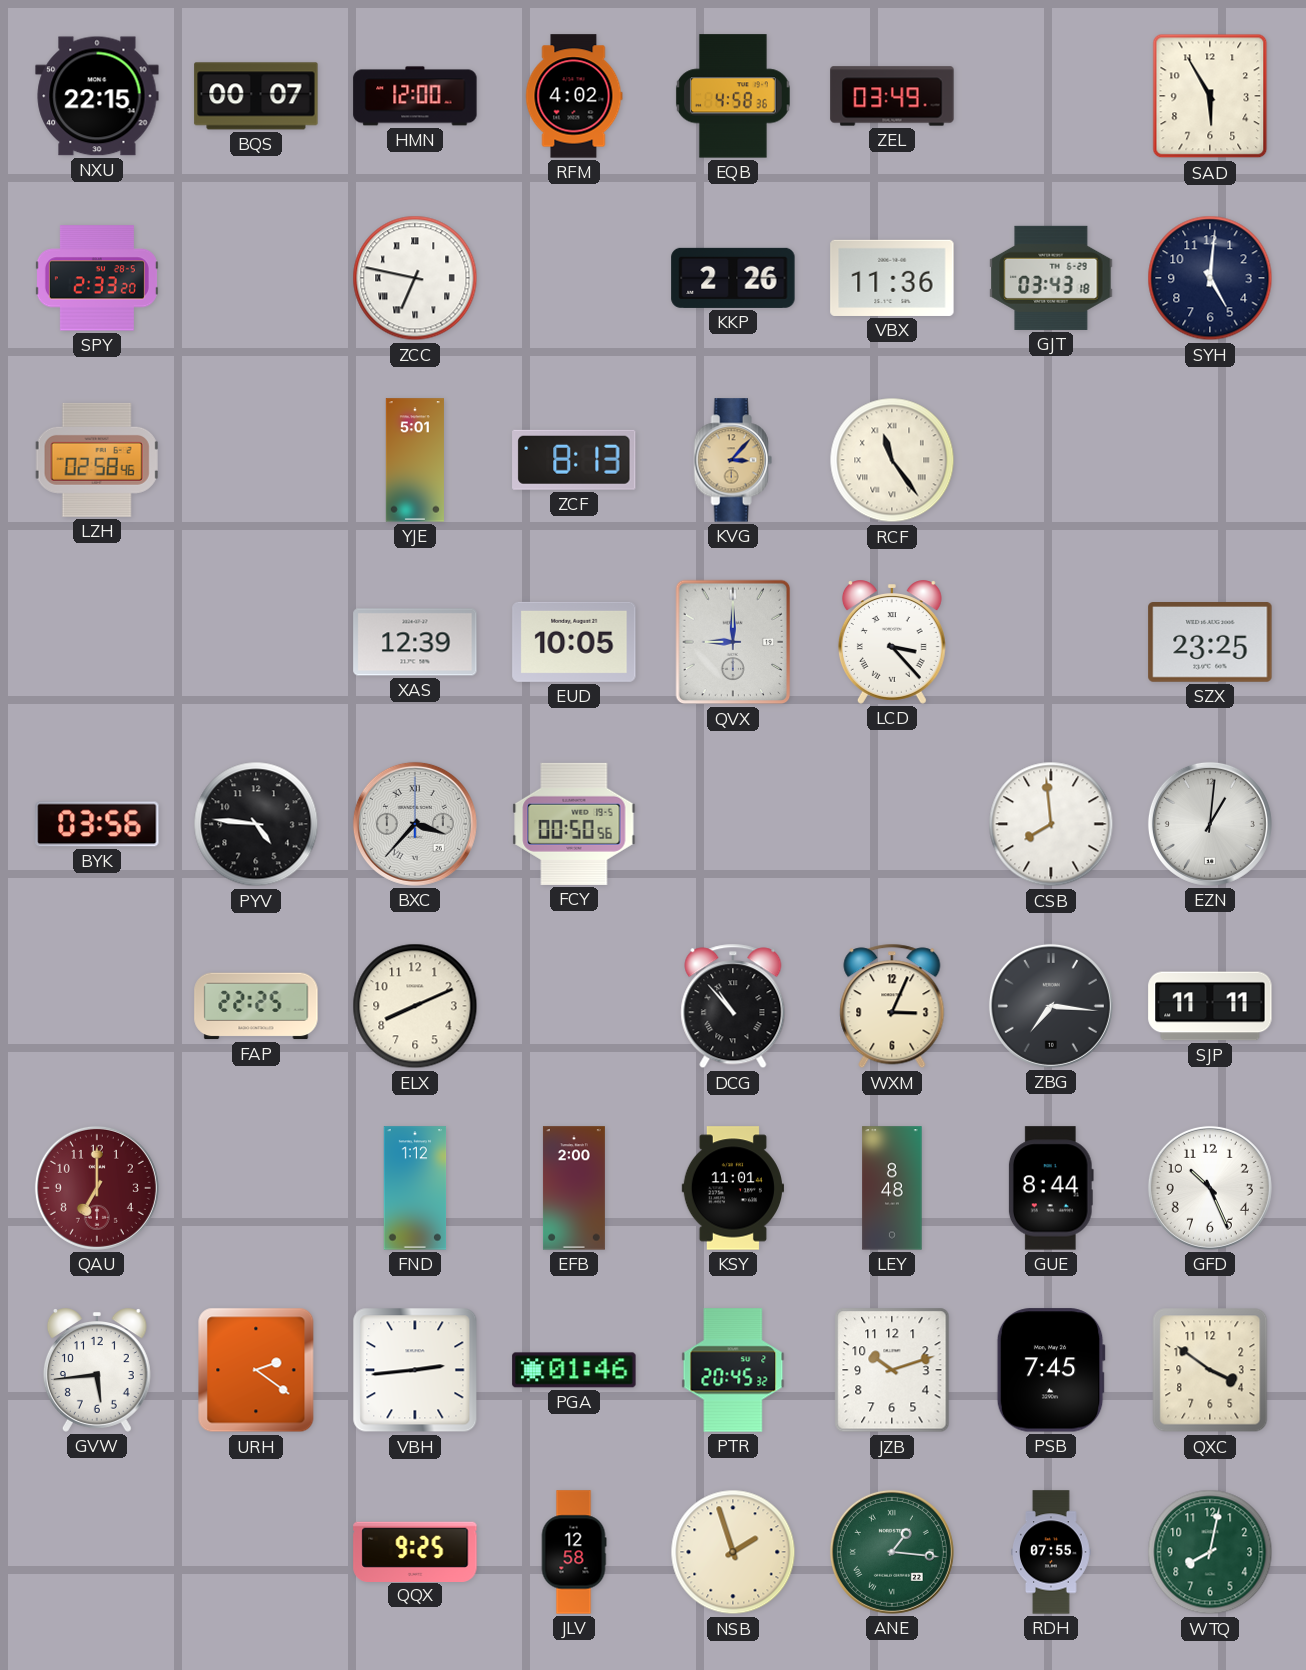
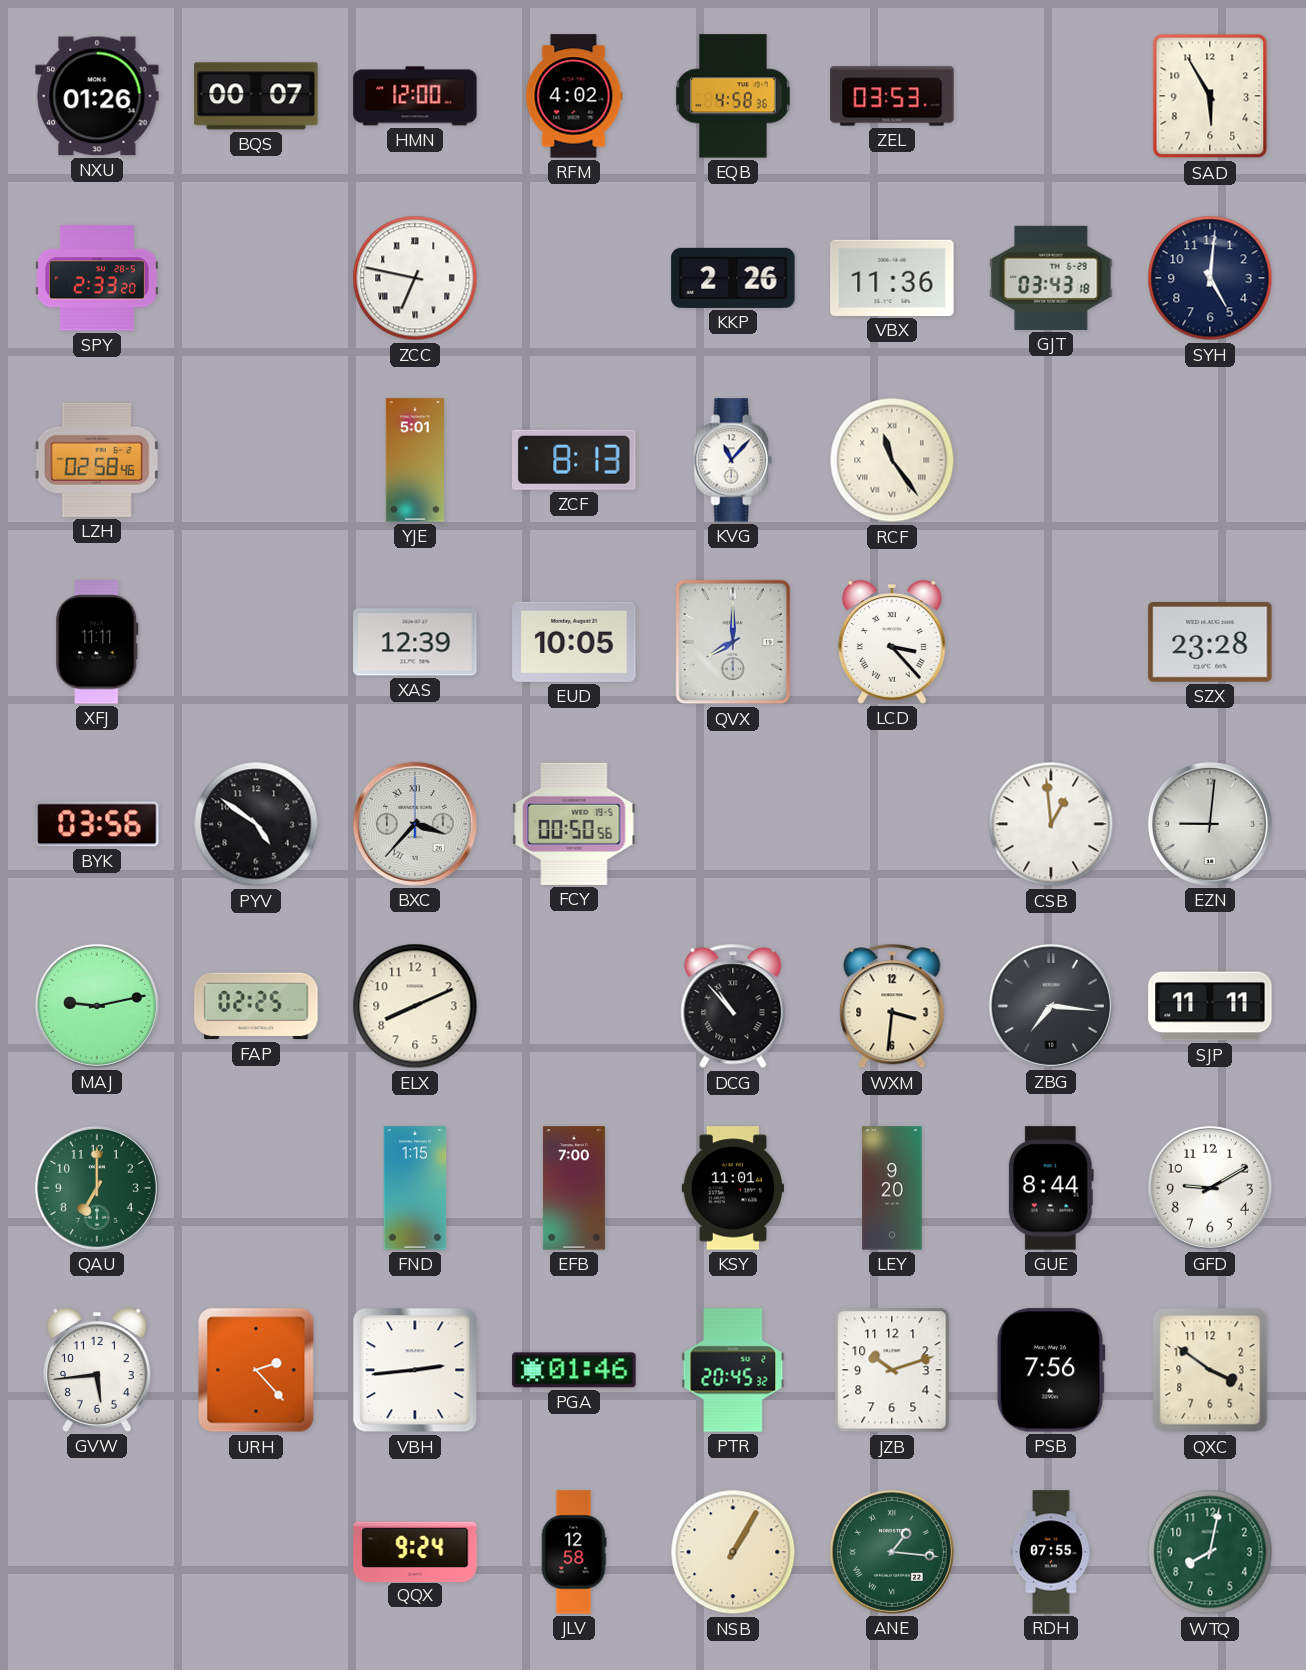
NXU: 22:15 -> 01:26
ZEL: 03:49 -> 03:53
KVG: 3:07 -> 11:07
KVG dial: champagne -> white
XFJ: none -> 11:11
QVX: 9:00 -> 8:00
SZX: 23:25 -> 23:28
PYV: 4:46 -> 4:51
CSB: 7:59 -> 12:59
EZN: 1:01 -> 9:01
MAJ: none -> 9:13
FAP: 22:25 -> 02:25
WXM: 3:04 -> 3:31
QAU dial: burgundy -> green
FND: 1:12 -> 1:15
EFB: 2:00 -> 7:00
LEY: 8:48 -> 9:20
GFD: 10:26 -> 9:10
URH: 2:21 -> 2:23
PSB: 7:45 -> 7:56
QQX: 9:25 -> 9:24
NSB: 1:57 -> 1:05
